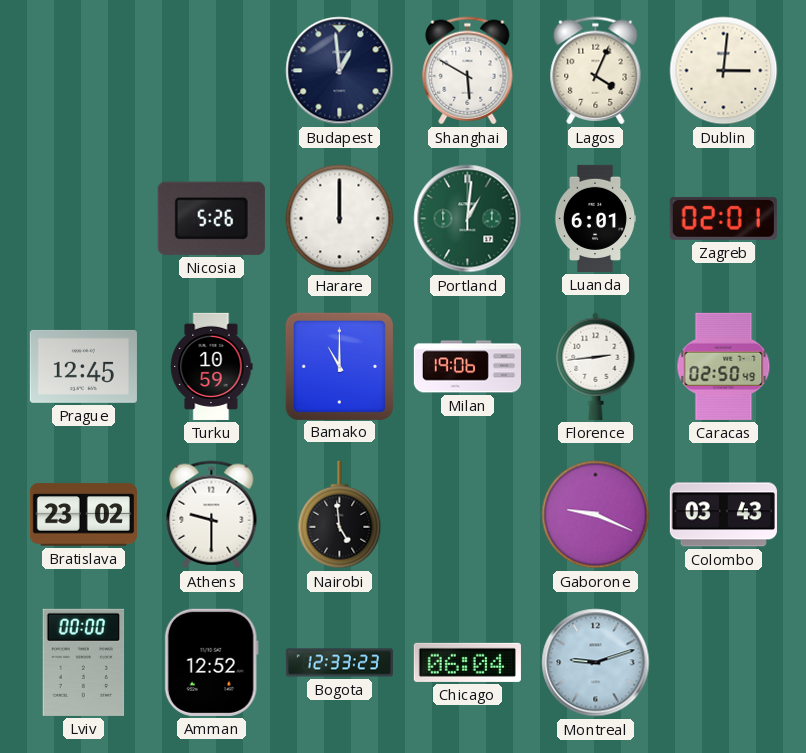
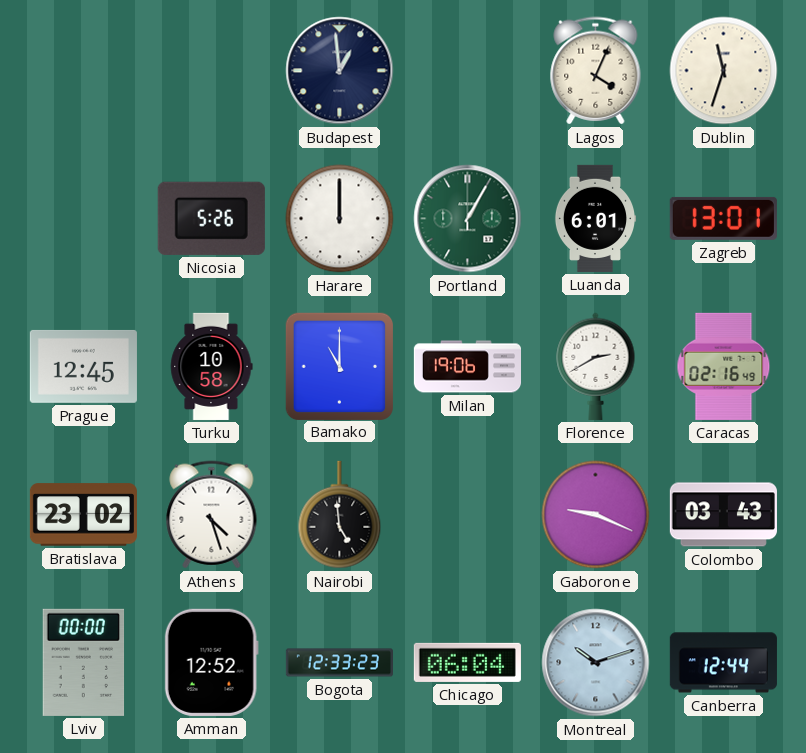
Shanghai: 5:50 -> none
Dublin: 3:01 -> 11:33
Portland: 1:01 -> 1:05
Zagreb: 02:01 -> 13:01
Turku: 10:59 -> 10:58
Florence: 2:44 -> 2:40
Caracas: 02:50 -> 02:16
Athens: 9:30 -> 4:27
Montreal: 9:12 -> 10:12
Canberra: none -> 12:44
